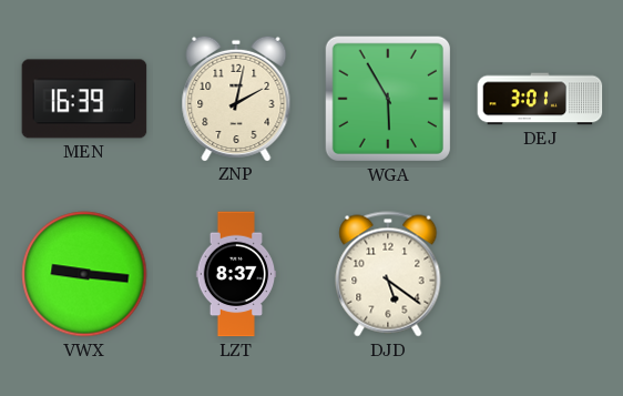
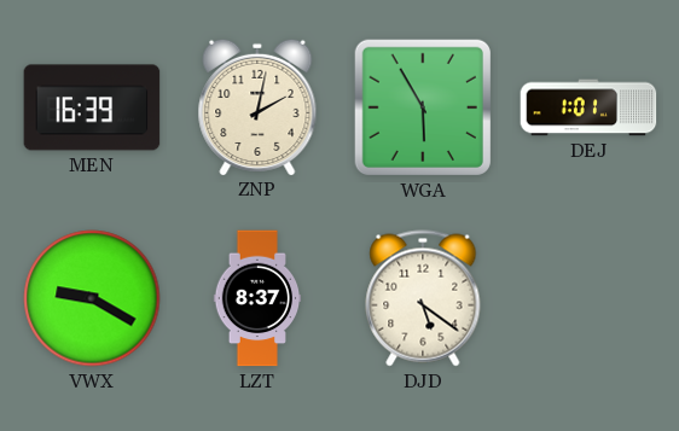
DEJ: 3:01 -> 1:01
VWX: 9:16 -> 9:20
